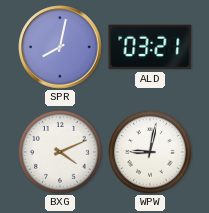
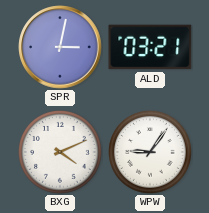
SPR: 8:02 -> 3:02
WPW: 9:02 -> 9:06
